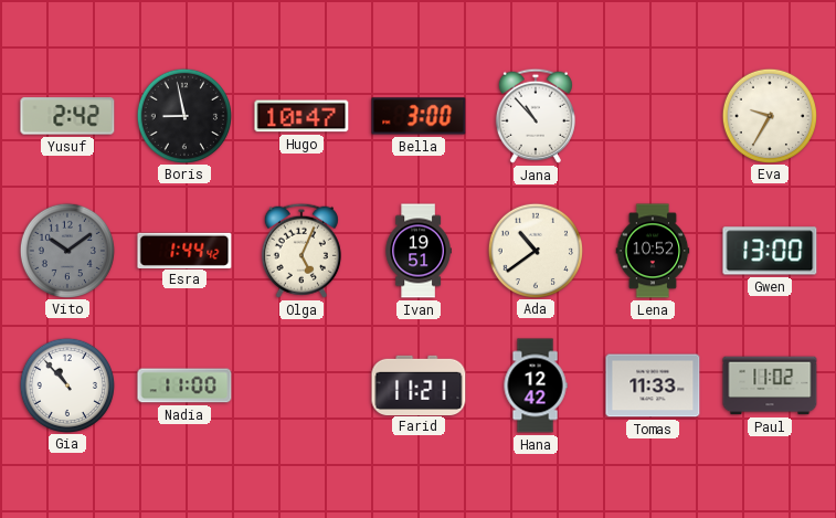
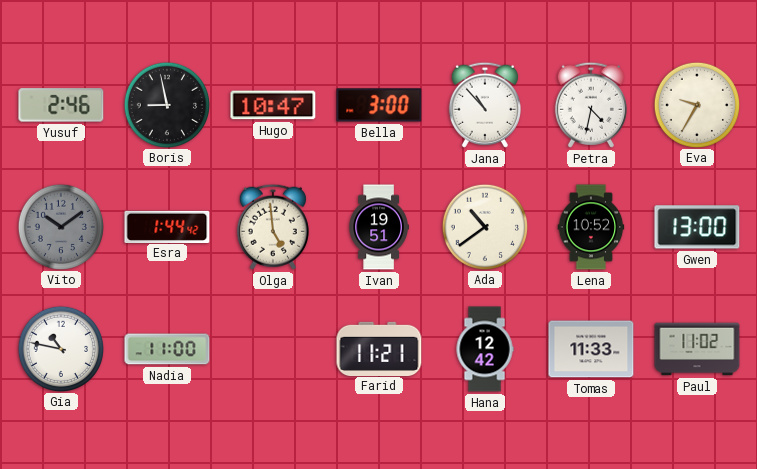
Yusuf: 2:42 -> 2:46
Petra: none -> 4:32
Olga: 5:04 -> 4:59
Gia: 10:53 -> 10:47
